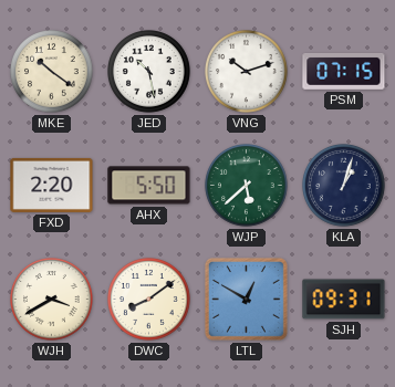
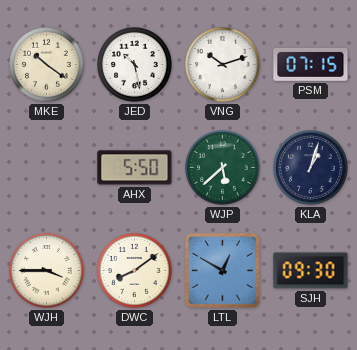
FXD: 2:20 -> none
WJH: 3:40 -> 3:45
SJH: 09:31 -> 09:30
